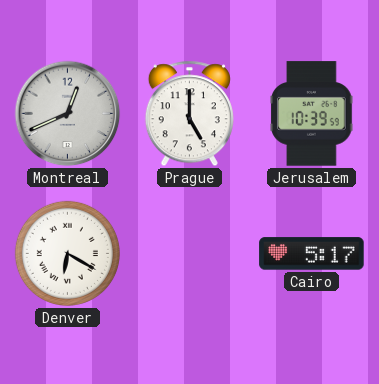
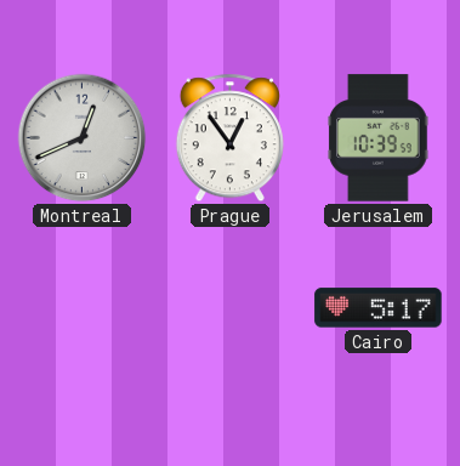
Prague: 5:00 -> 12:54
Denver: 6:20 -> none
